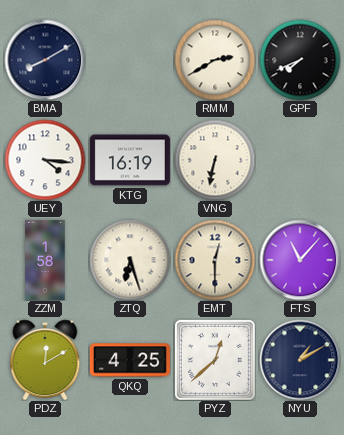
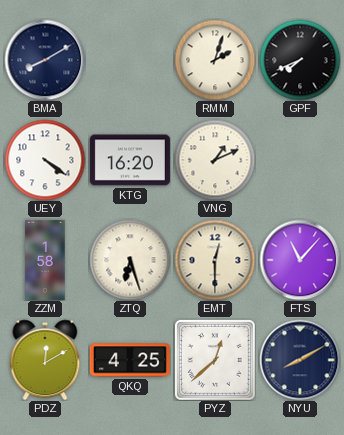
RMM: 2:40 -> 2:03
UEY: 4:16 -> 4:21
KTG: 16:19 -> 16:20
VNG: 6:32 -> 1:11
NYU: 1:10 -> 8:10
